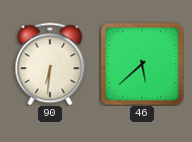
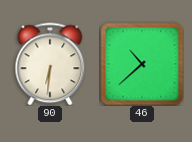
46: 5:38 -> 10:38
